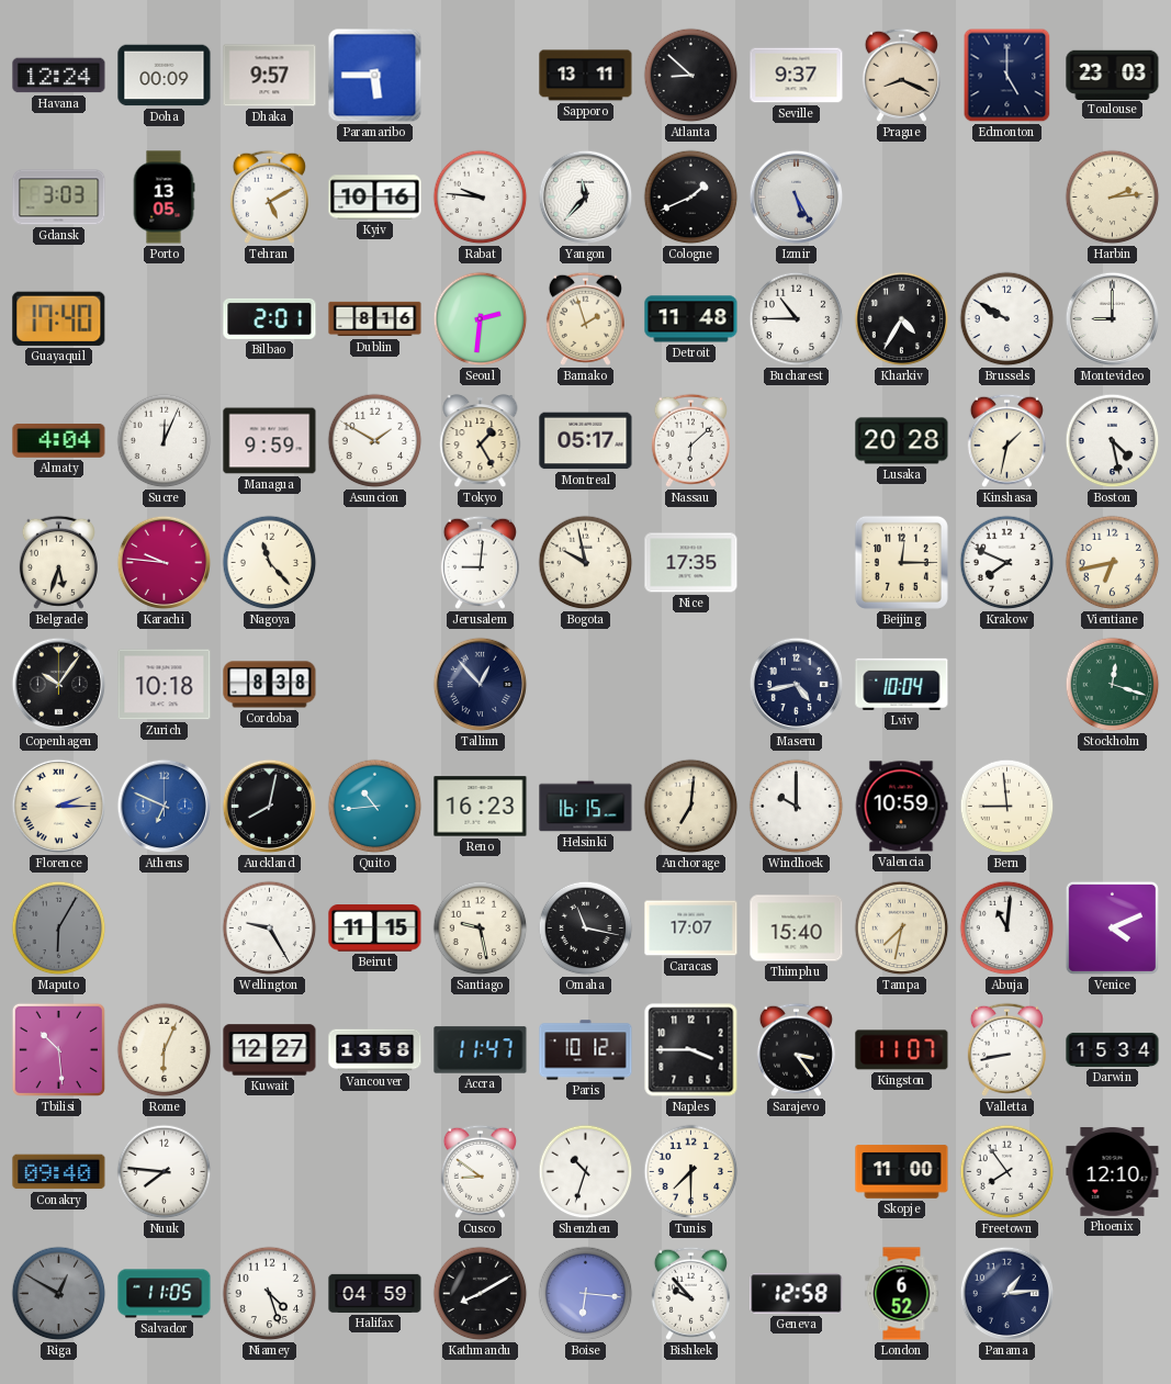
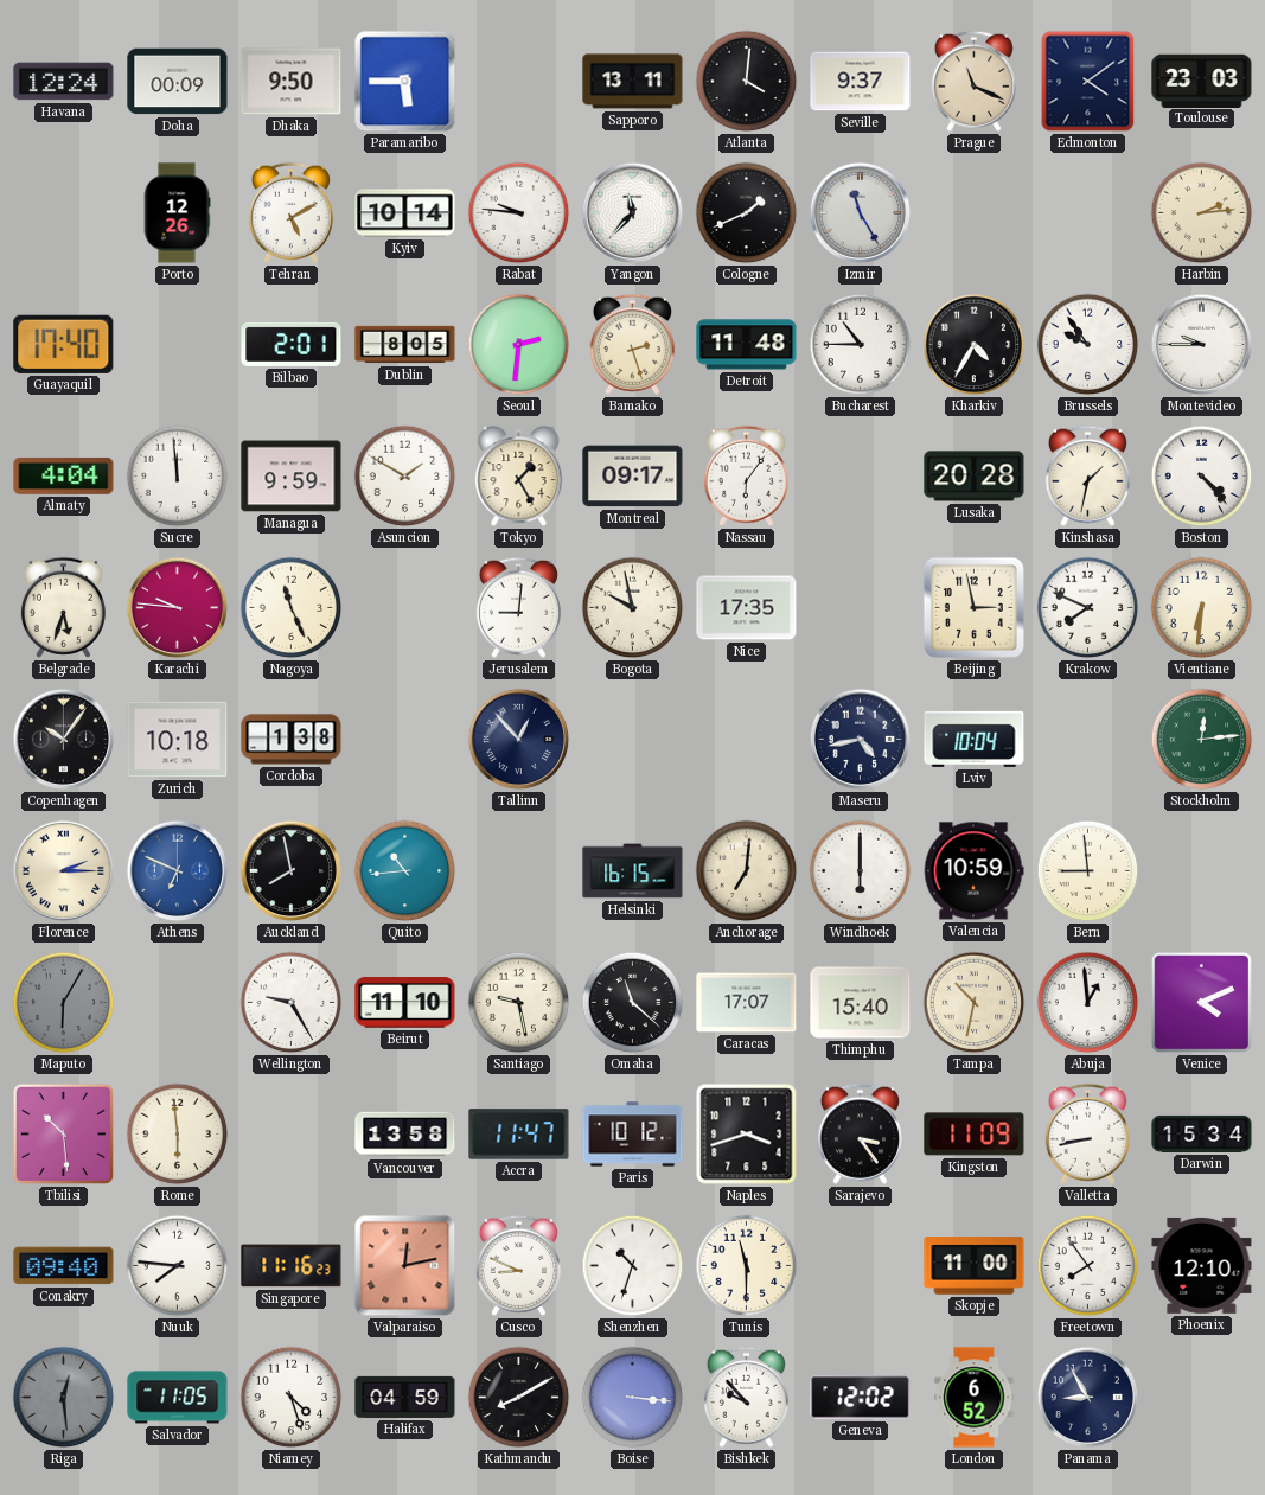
Dhaka: 9:57 -> 9:50
Atlanta: 8:52 -> 4:01
Prague: 8:19 -> 11:19
Edmonton: 5:00 -> 4:09
Gdansk: 3:03 -> none
Porto: 13:05 -> 12:26
Kyiv: 10:16 -> 10:14
Izmir: 5:25 -> 11:25
Dublin: 8:16 -> 8:05
Bamako: 1:57 -> 2:27
Brussels: 9:50 -> 9:54
Montevideo: 9:00 -> 9:45
Sucre: 12:04 -> 11:59
Montreal: 05:17 -> 09:17
Nassau: 6:08 -> 6:06
Boston: 4:28 -> 4:23
Nagoya: 11:23 -> 11:26
Beijing: 12:15 -> 2:58
Vientiane: 6:43 -> 6:31
Cordoba: 8:38 -> 1:38
Stockholm: 12:18 -> 12:14
Auckland: 8:02 -> 7:58
Reno: 16:23 -> none
Windhoek: 10:00 -> 6:00
Beirut: 11:15 -> 11:10
Omaha: 11:17 -> 11:22
Tampa: 7:32 -> 10:32
Abuja: 11:01 -> 12:59
Rome: 6:04 -> 5:59
Kuwait: 12:27 -> none
Naples: 3:45 -> 3:42
Kingston: 11:07 -> 11:09
Singapore: none -> 11:16
Valparaiso: none -> 12:13
Cusco: 8:51 -> 8:49
Tunis: 7:30 -> 11:30
Riga: 12:50 -> 12:29
Boise: 6:16 -> 3:16
Geneva: 12:58 -> 12:02
Panama: 1:14 -> 8:55
